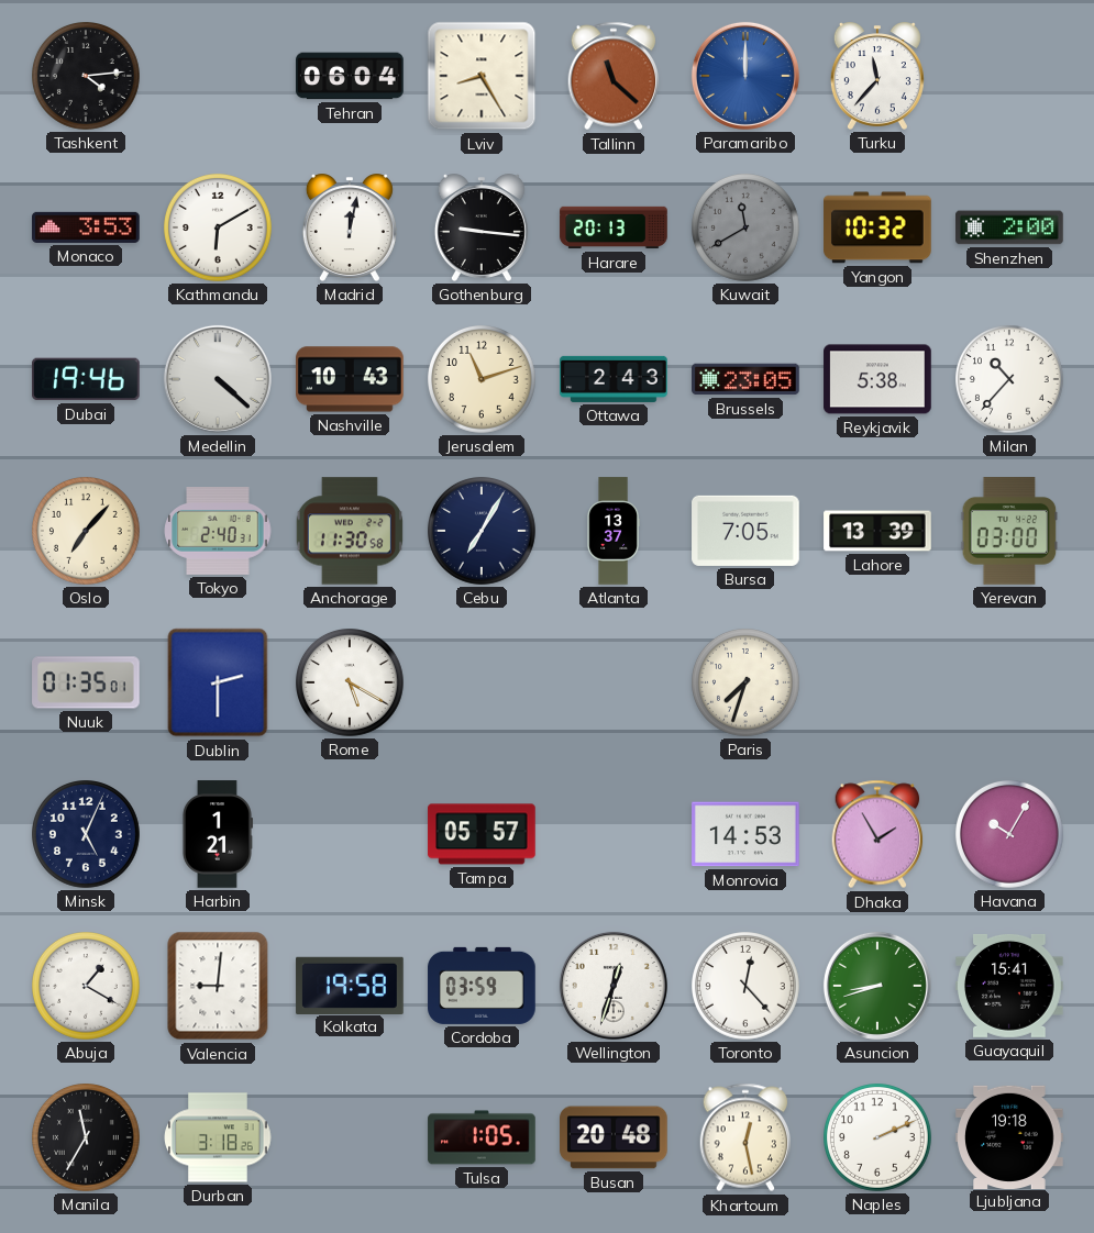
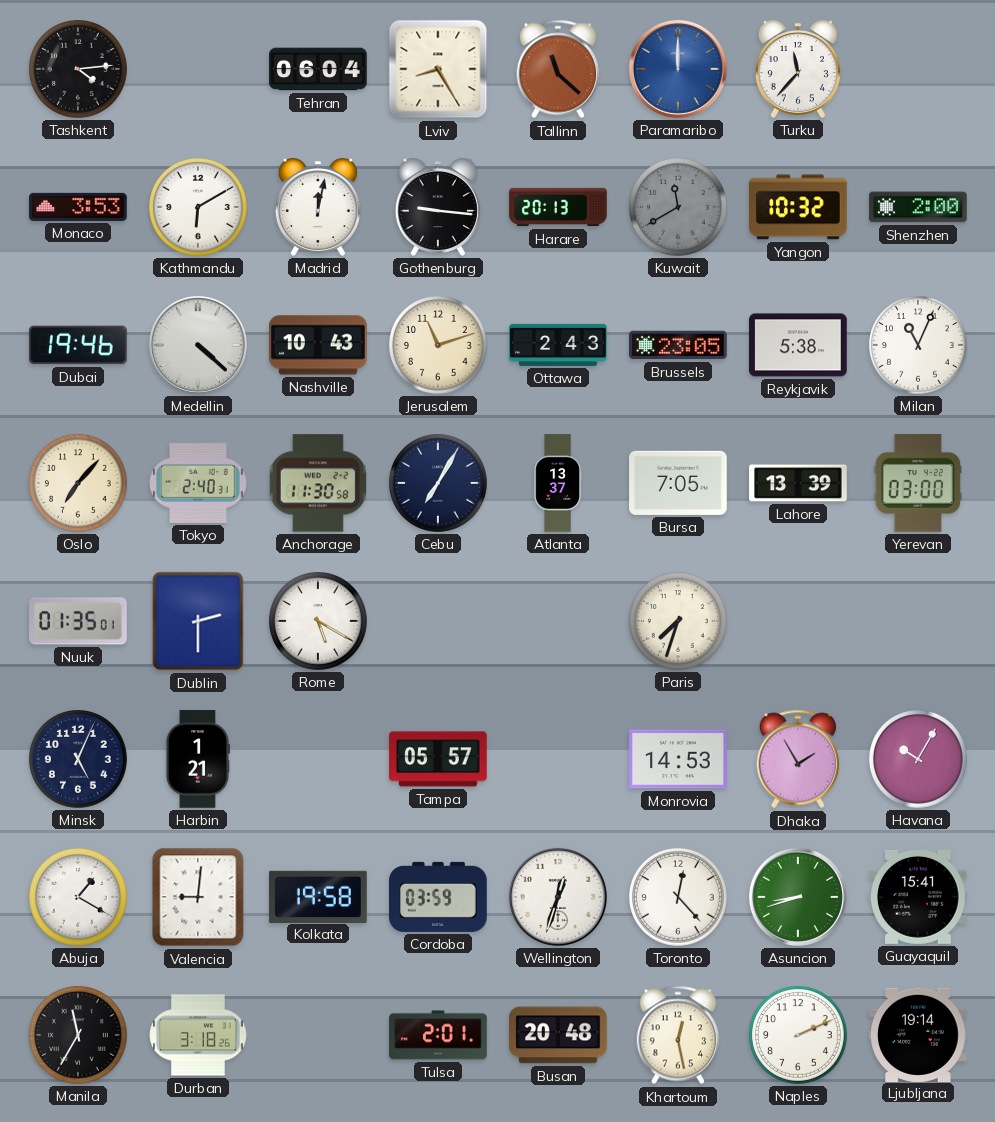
Milan: 10:37 -> 11:04
Tulsa: 1:05 -> 2:01
Ljubljana: 19:18 -> 19:14
